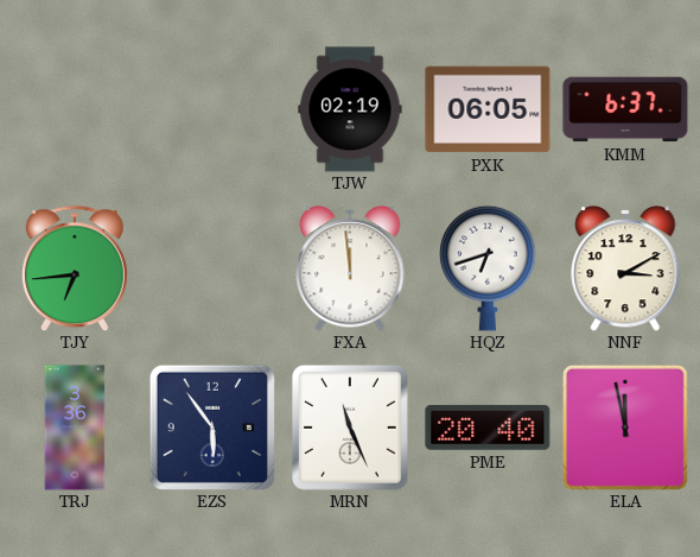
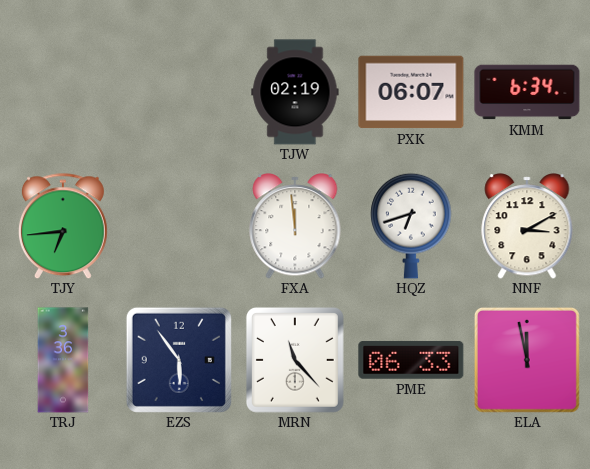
PXK: 06:05 -> 06:07
KMM: 6:37 -> 6:34
MRN: 11:26 -> 11:23
PME: 20:40 -> 06:33
